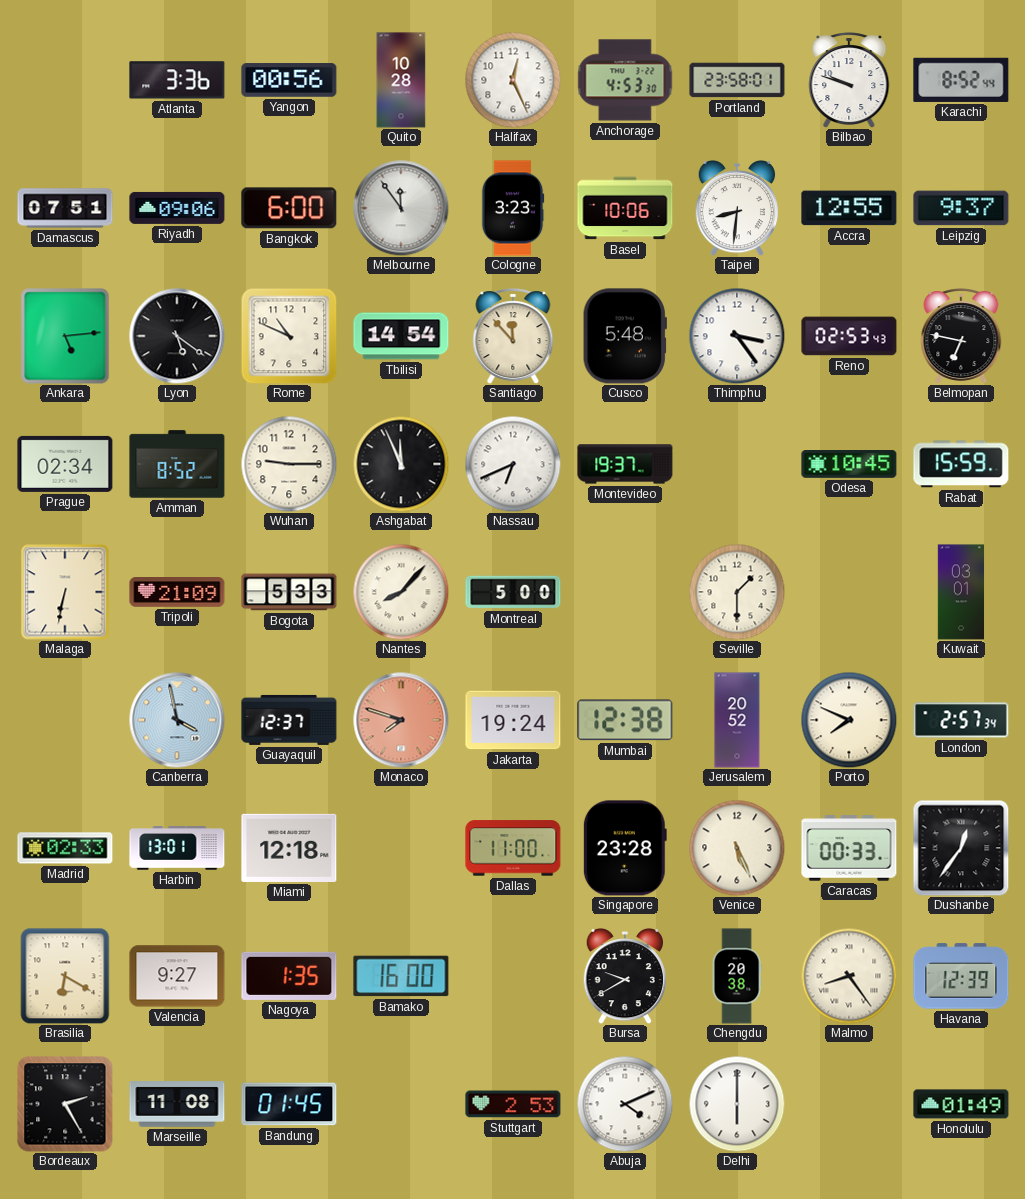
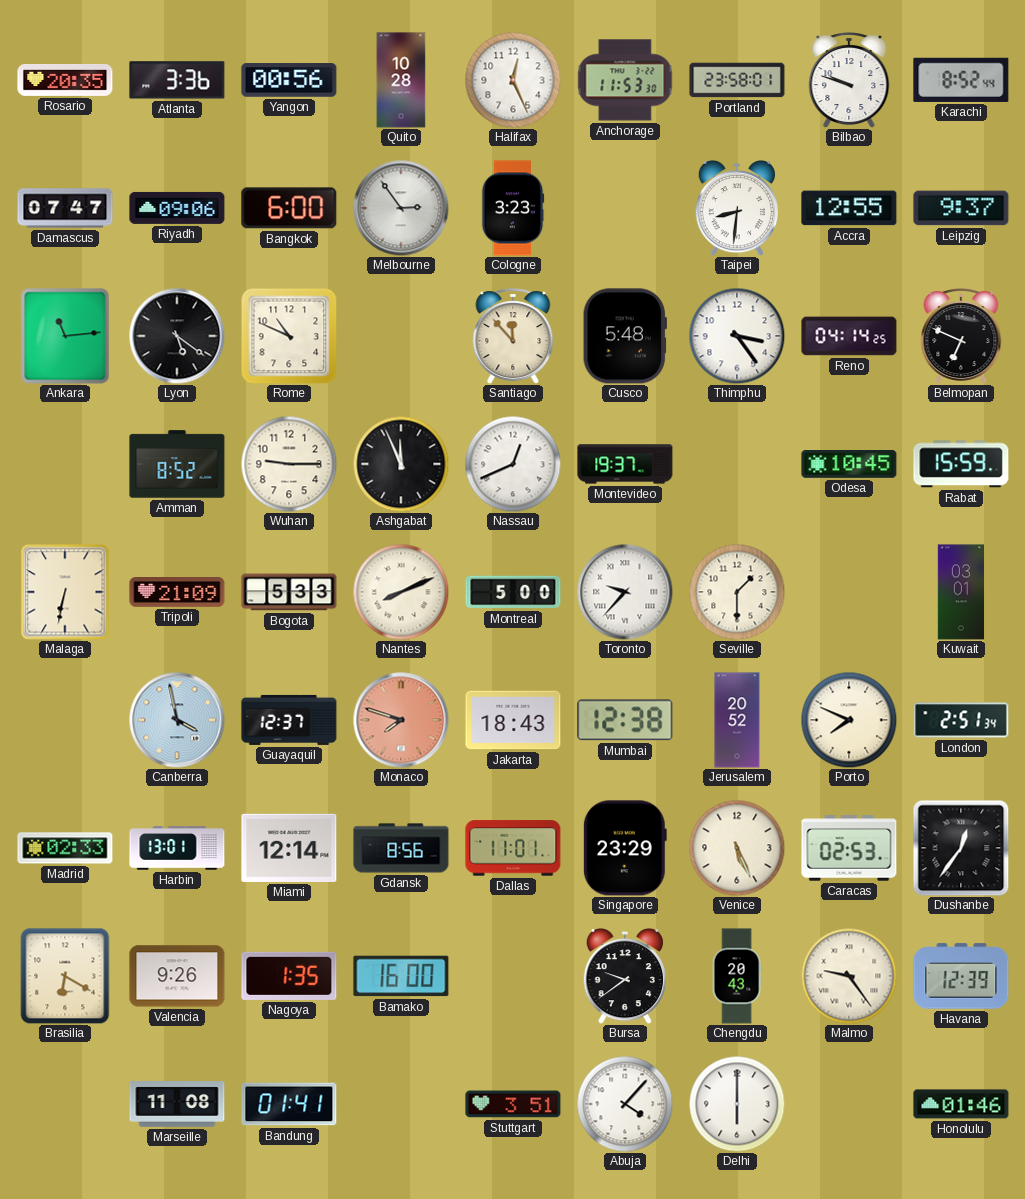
Rosario: none -> 20:35
Anchorage: 4:53 -> 11:53
Damascus: 07:51 -> 07:47
Melbourne: 11:54 -> 2:54
Basel: 10:06 -> none
Ankara: 5:14 -> 11:14
Tbilisi: 14:54 -> none
Reno: 02:53 -> 04:14
Belmopan: 6:47 -> 6:49
Prague: 02:34 -> none
Nassau: 6:41 -> 12:41
Nantes: 8:07 -> 8:11
Toronto: none -> 9:37
Jakarta: 19:24 -> 18:43
London: 2:57 -> 2:51
Miami: 12:18 -> 12:14
Gdansk: none -> 8:56
Dallas: 11:00 -> 11:01
Singapore: 23:28 -> 23:29
Caracas: 00:33 -> 02:53
Valencia: 9:27 -> 9:26
Bursa: 9:40 -> 9:39
Chengdu: 20:38 -> 20:43
Malmo: 8:24 -> 9:24
Bordeaux: 2:25 -> none
Bandung: 01:45 -> 01:41
Stuttgart: 2:53 -> 3:51
Abuja: 4:11 -> 4:07
Honolulu: 01:49 -> 01:46
